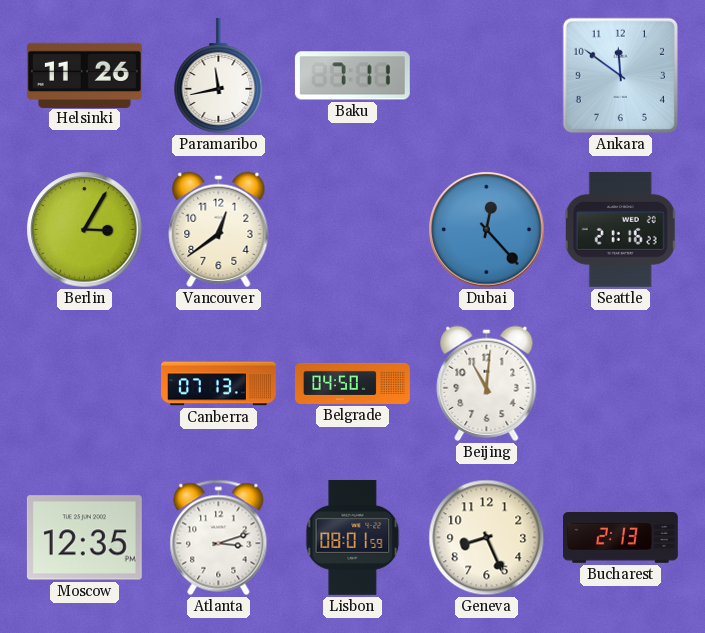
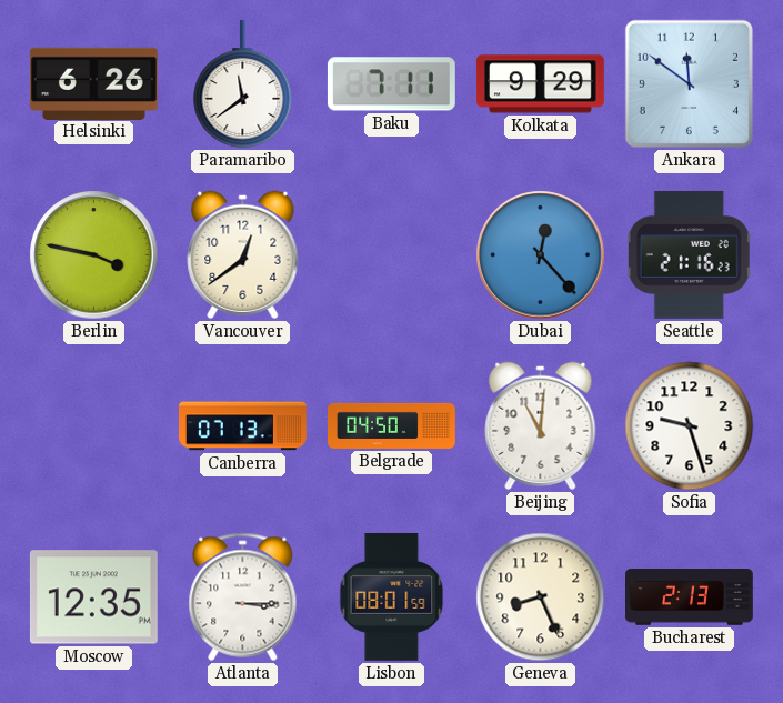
Helsinki: 11:26 -> 6:26
Paramaribo: 11:43 -> 11:39
Kolkata: none -> 9:29
Berlin: 3:05 -> 3:47
Sofia: none -> 9:27
Atlanta: 3:12 -> 3:15
